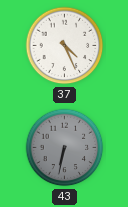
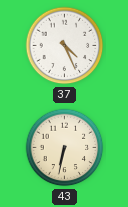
43 dial: grey -> cream
